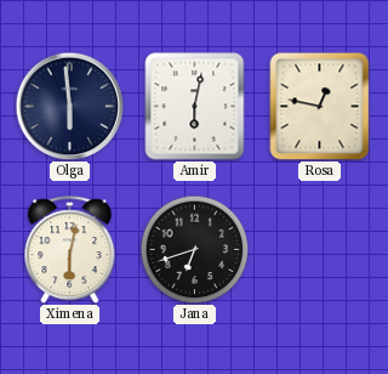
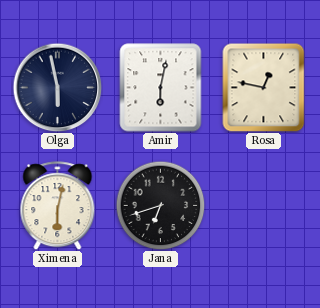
Olga: 5:59 -> 5:58
